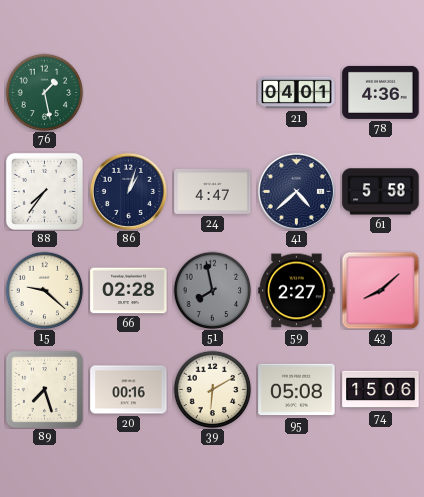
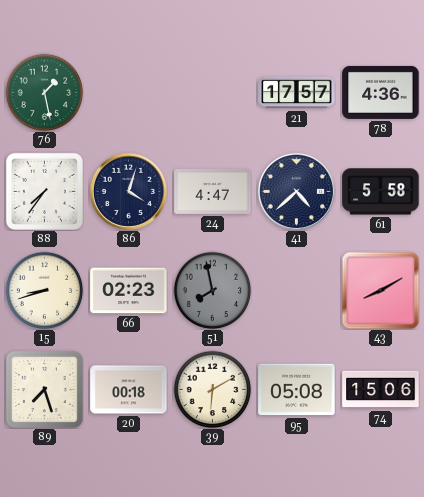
21: 04:01 -> 17:57
86: 1:03 -> 4:03
15: 9:22 -> 8:42
66: 02:28 -> 02:23
59: 2:27 -> none
43: 8:08 -> 8:10
20: 00:16 -> 00:18
